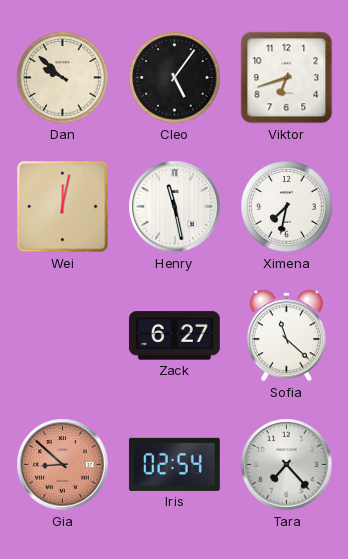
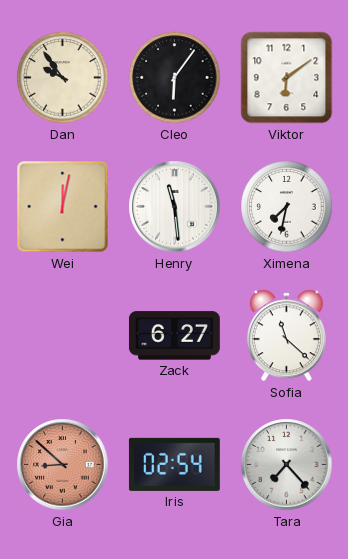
Dan: 9:52 -> 9:54
Cleo: 5:06 -> 6:06
Viktor: 6:42 -> 6:09
Henry: 11:28 -> 11:29
